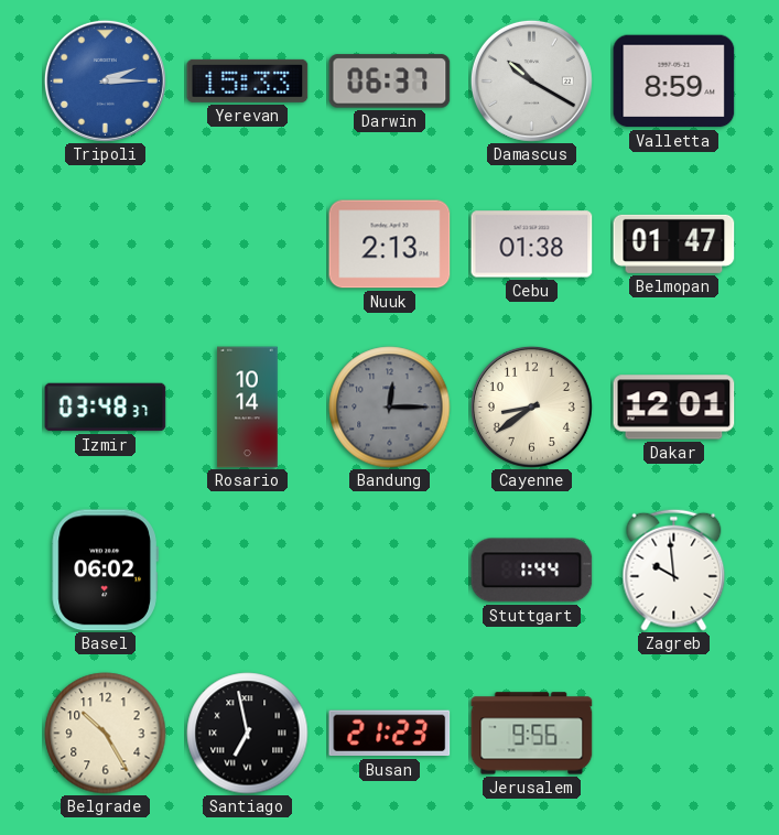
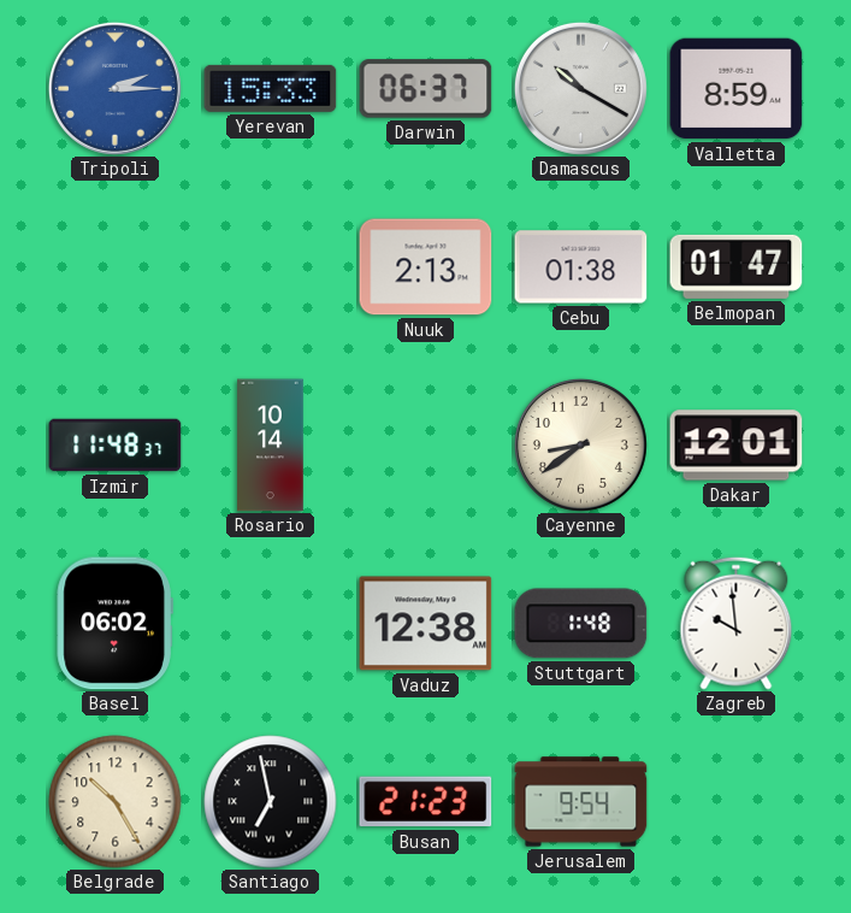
Izmir: 03:48 -> 11:48
Bandung: 12:15 -> none
Vaduz: none -> 12:38
Stuttgart: 1:44 -> 1:48
Jerusalem: 9:56 -> 9:54
